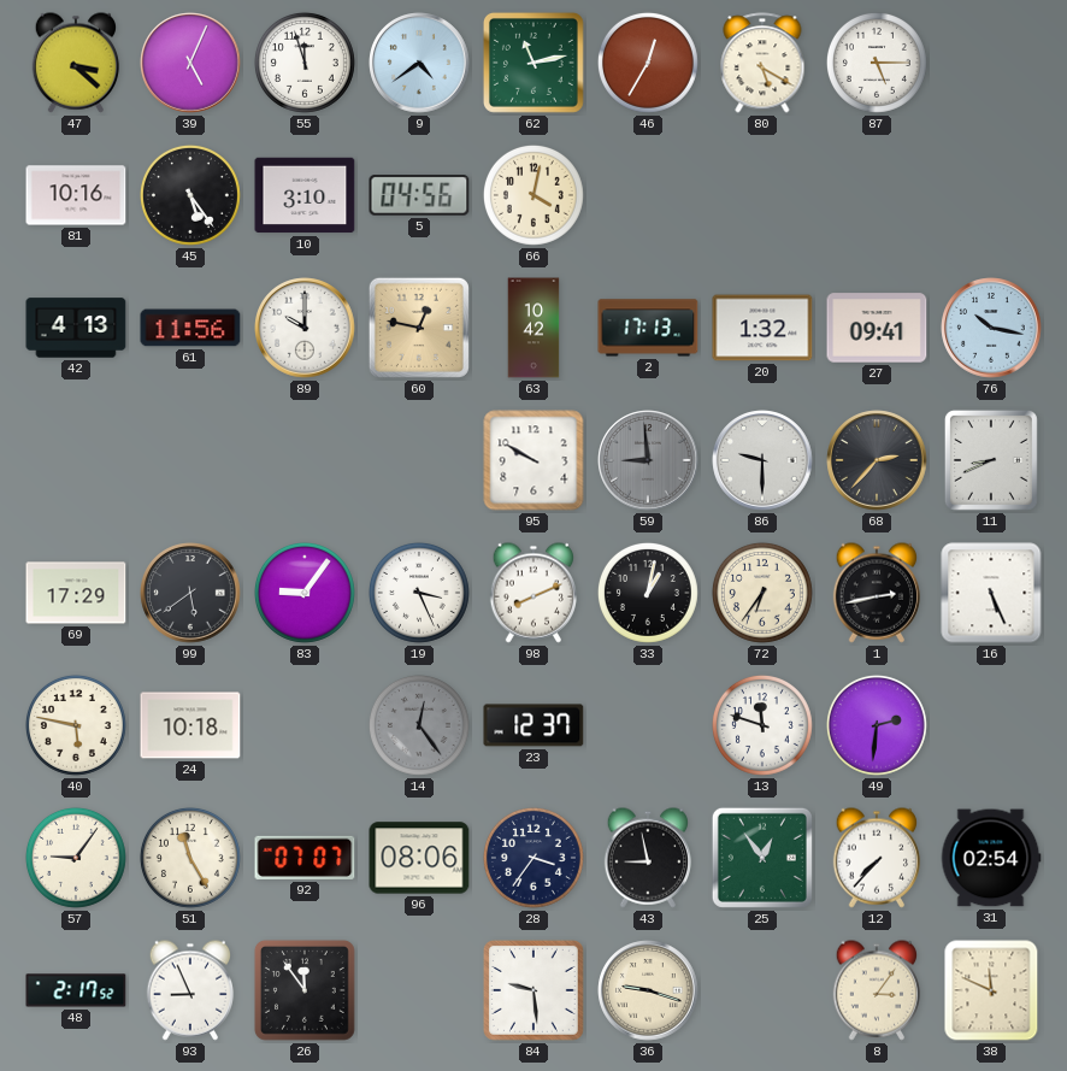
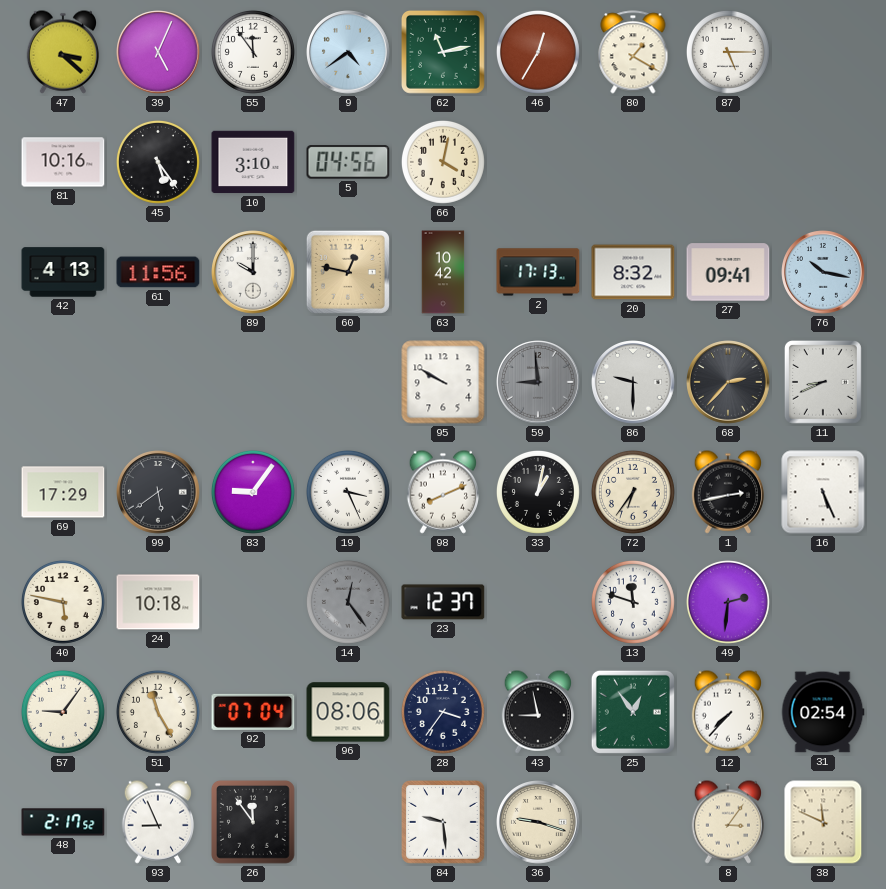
55: 11:57 -> 11:54
80: 5:20 -> 1:20
20: 1:32 -> 8:32
92: 07:07 -> 07:04
